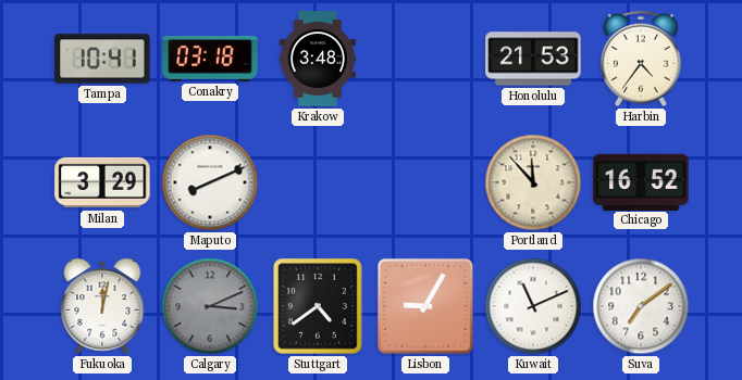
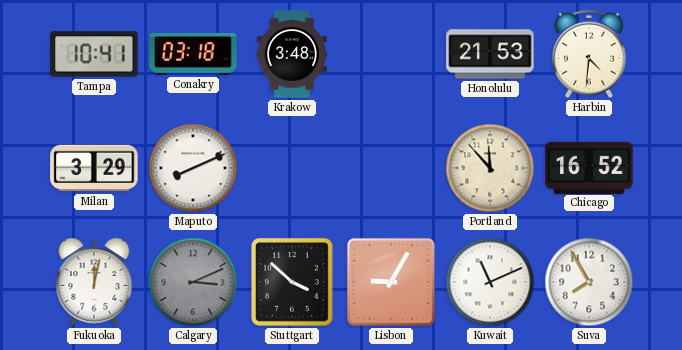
Harbin: 4:36 -> 4:31
Stuttgart: 4:39 -> 3:52
Suva: 7:09 -> 7:55
